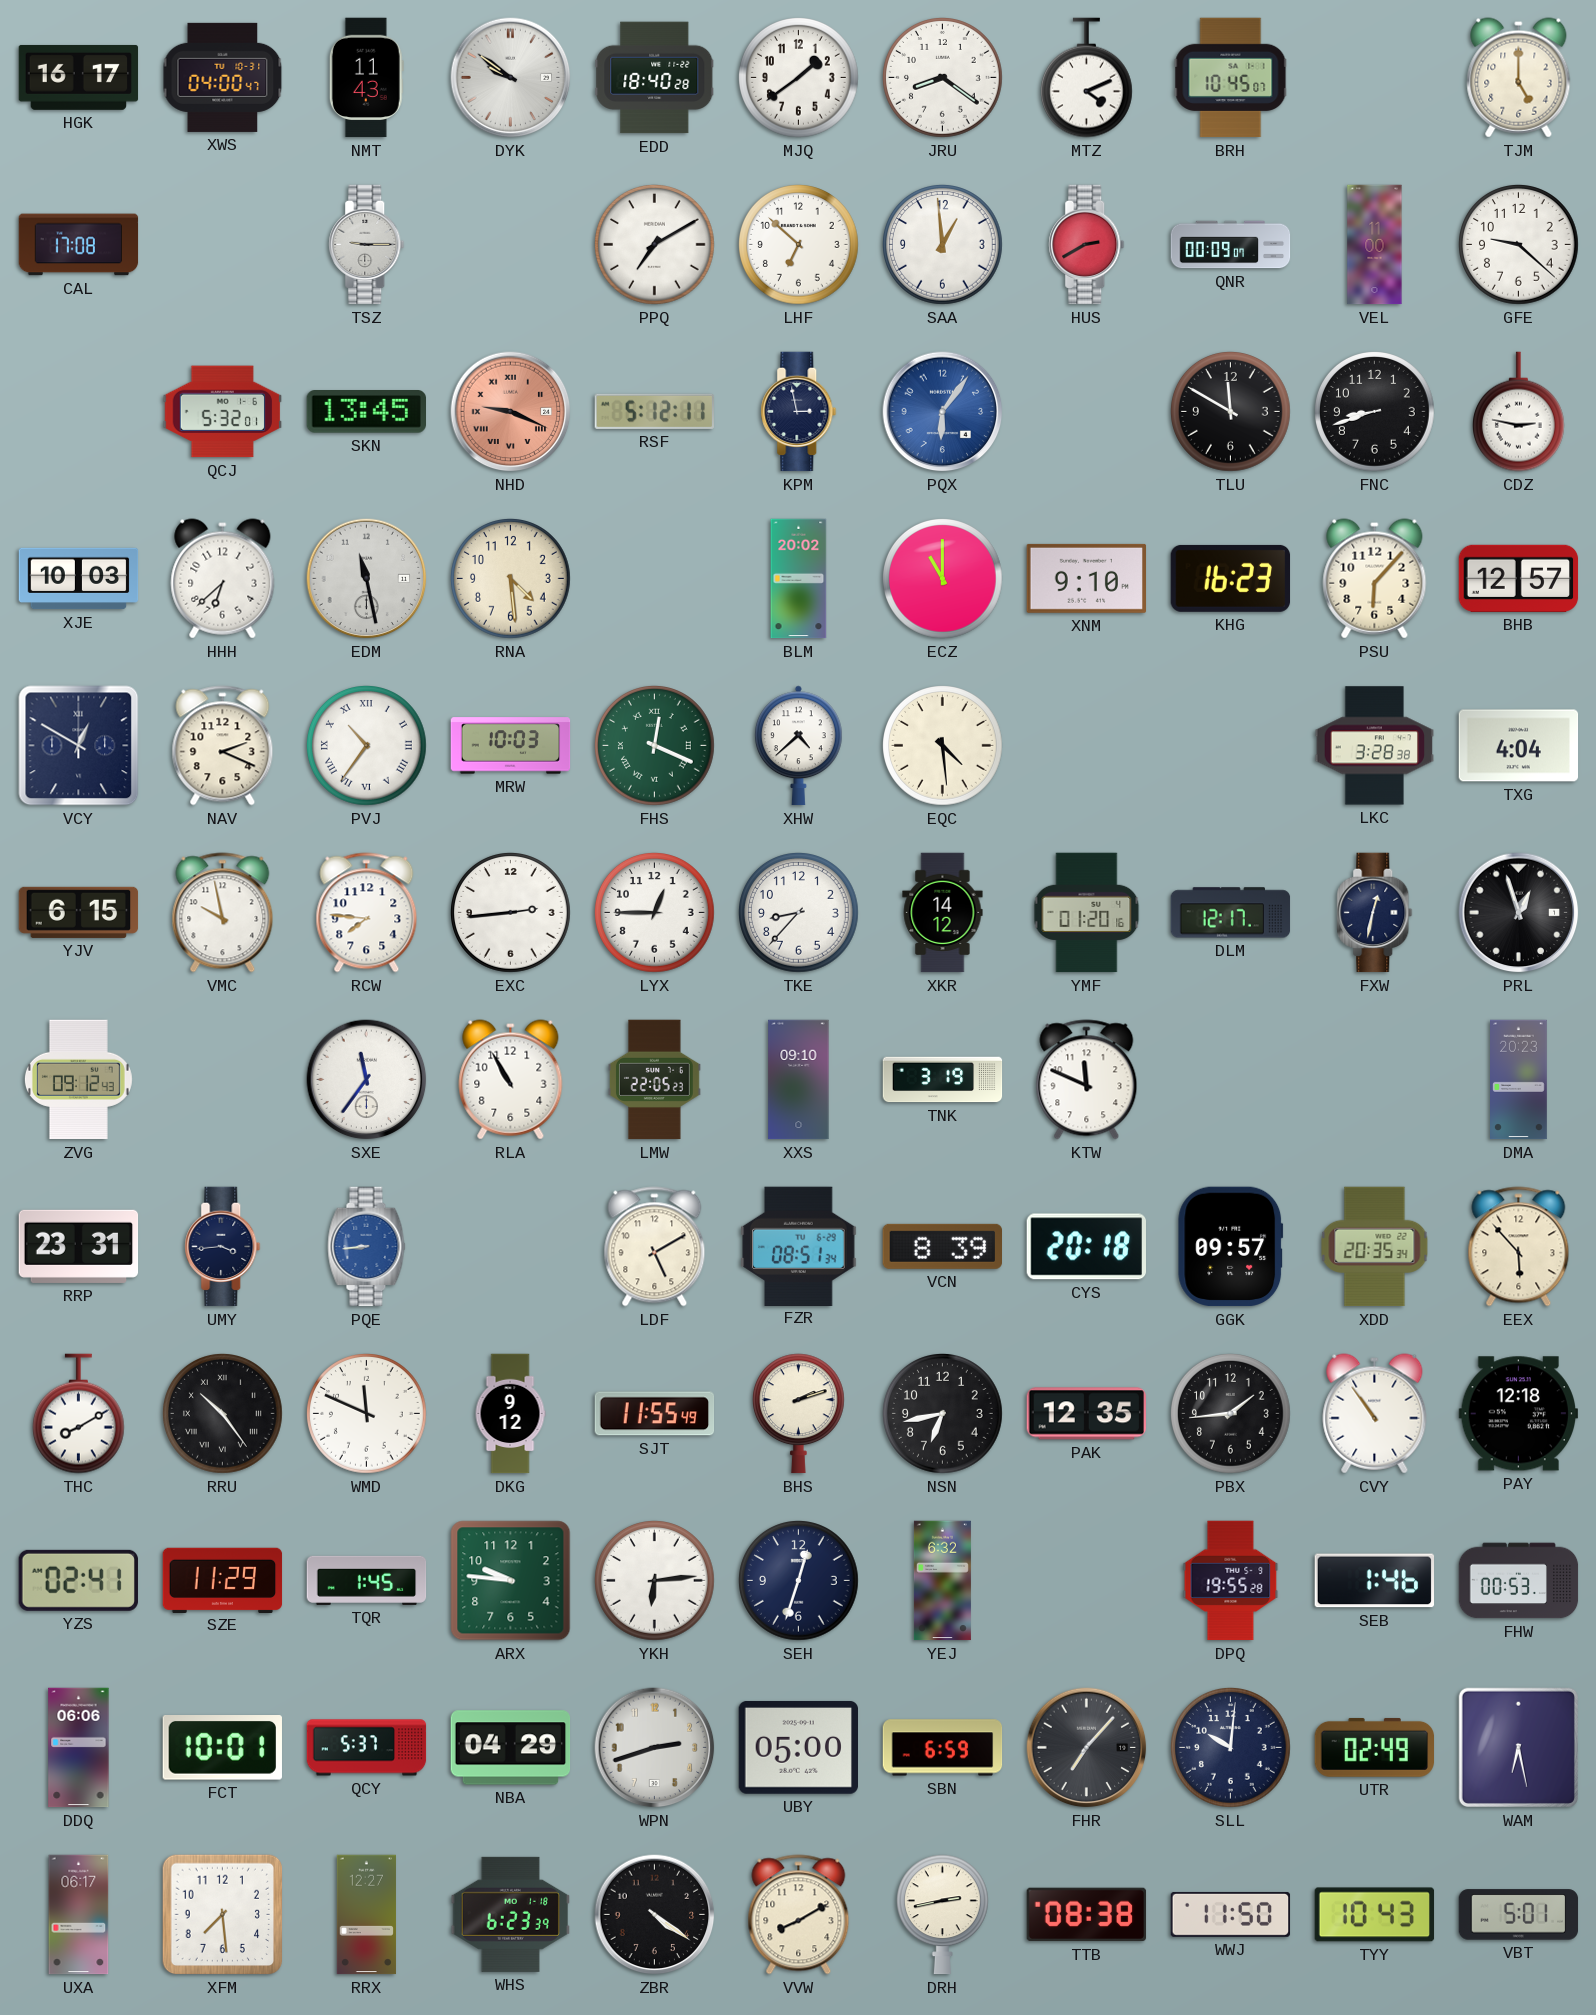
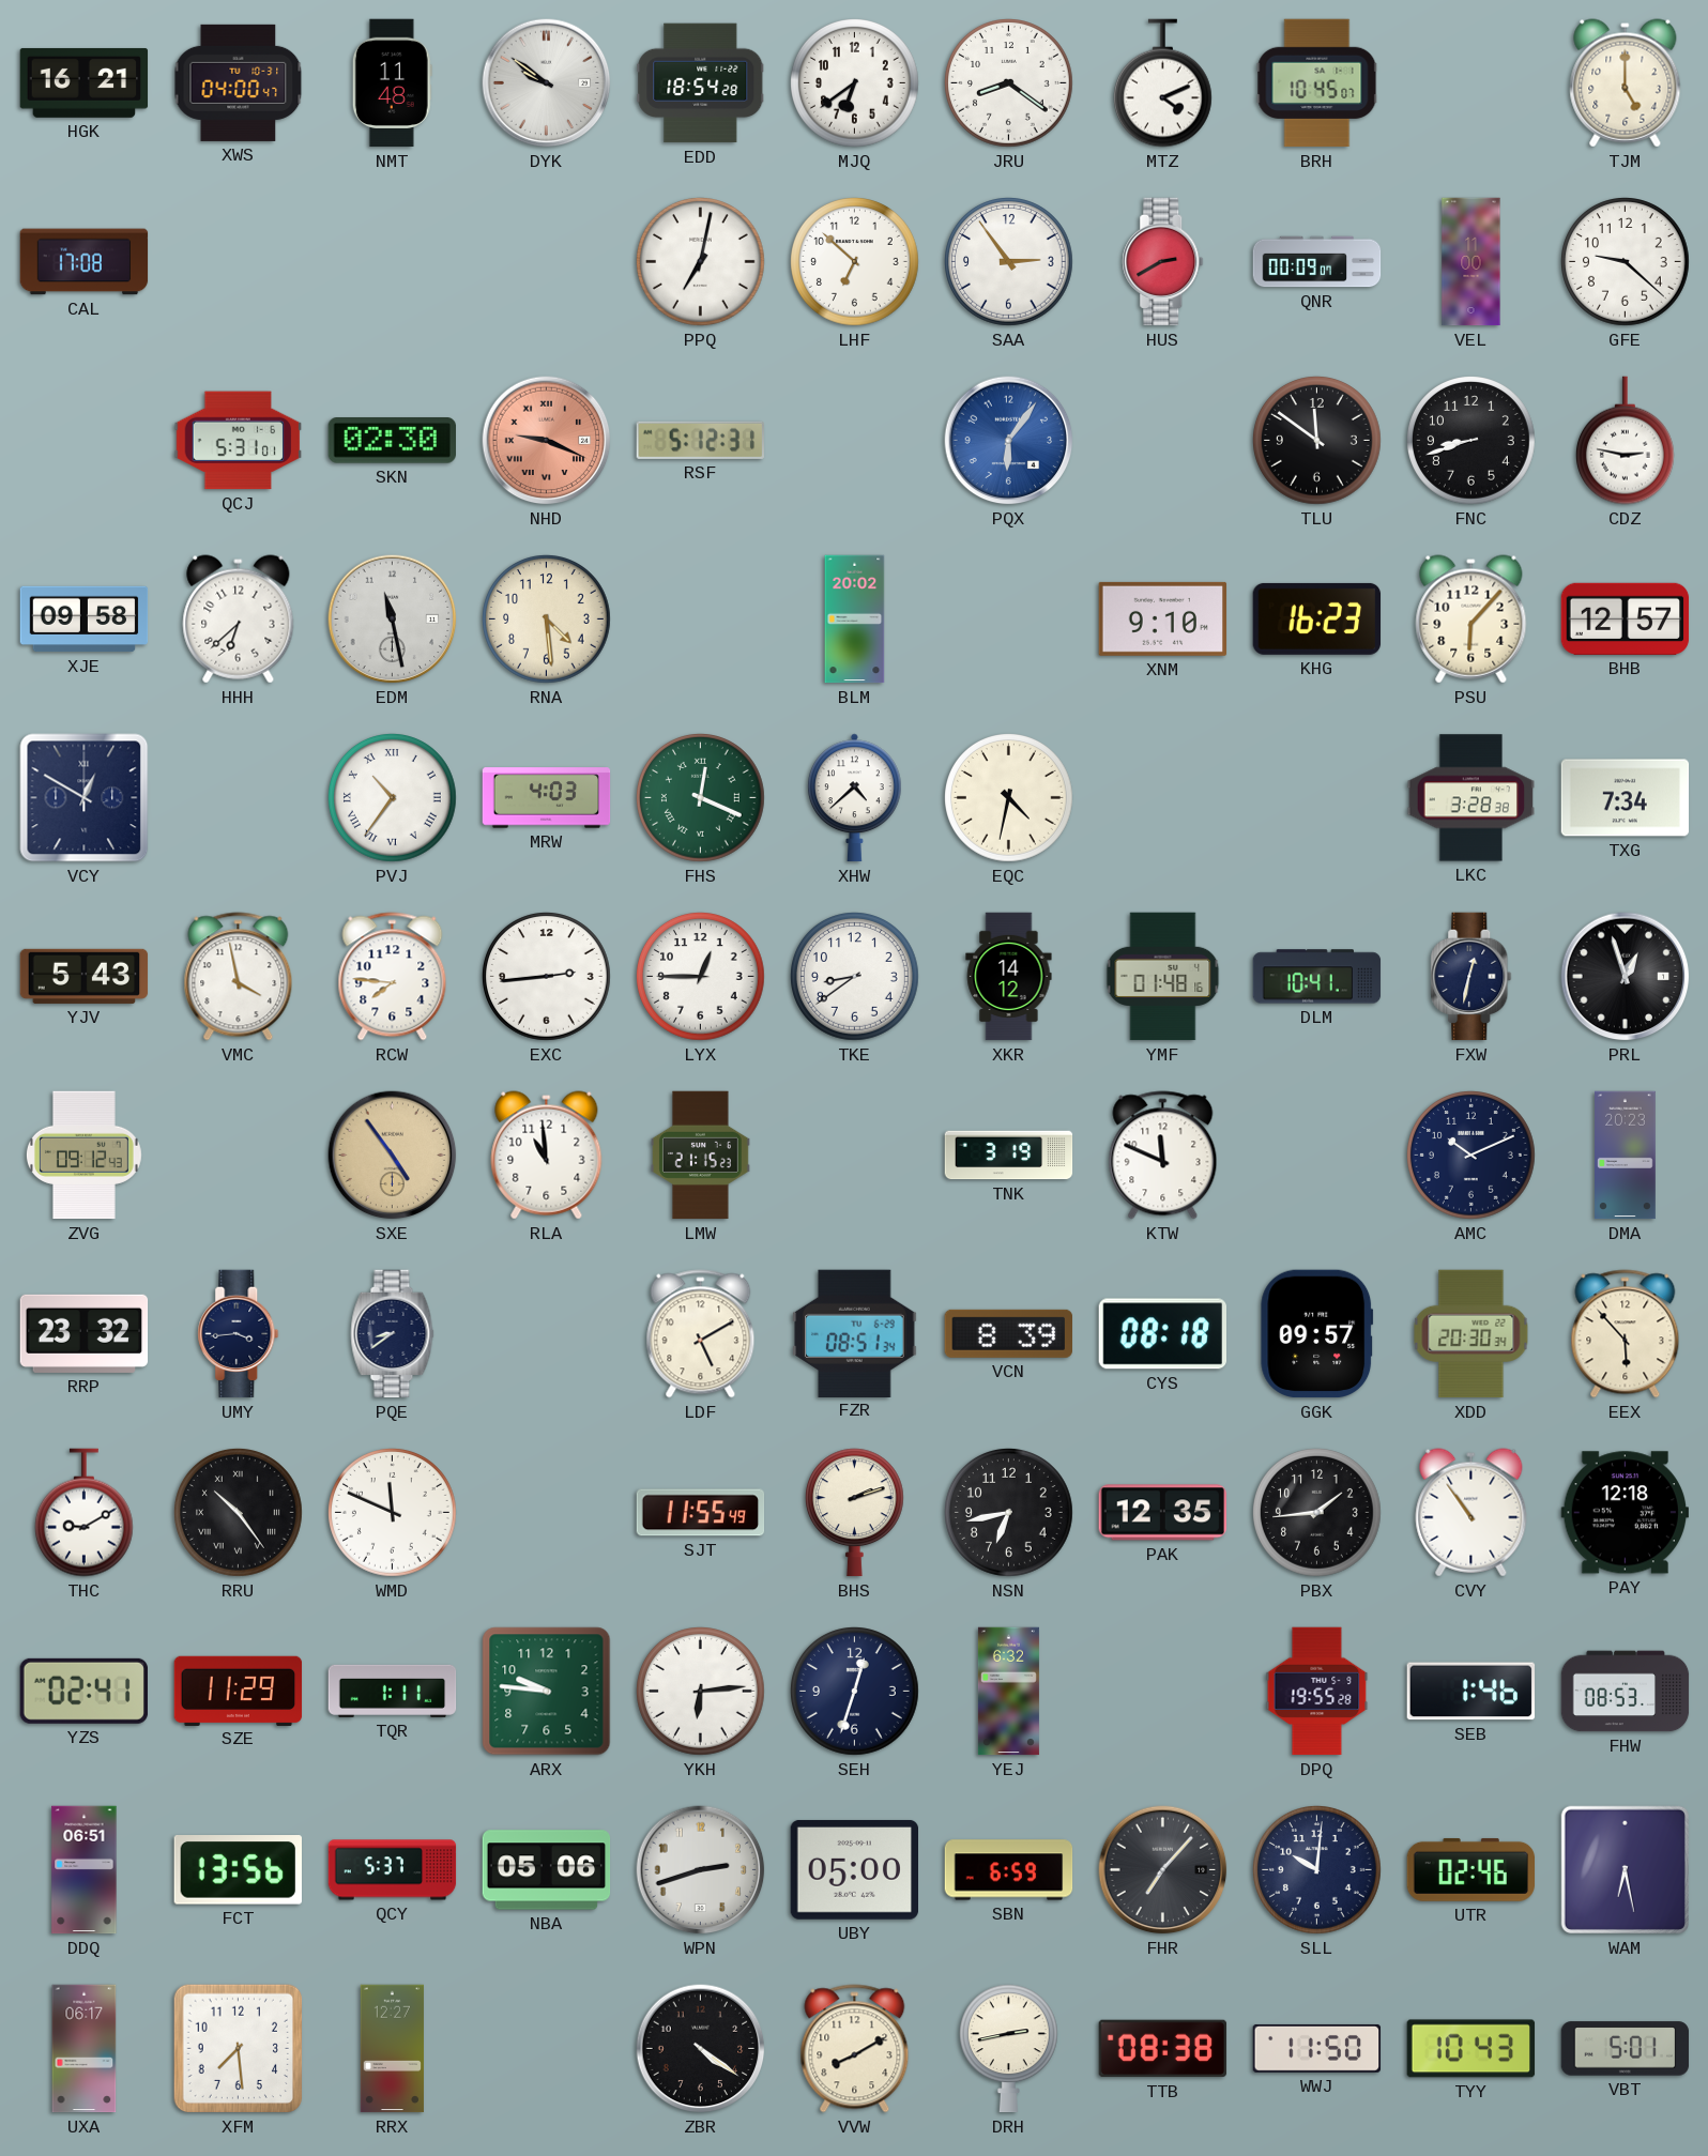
HGK: 16:17 -> 16:21
NMT: 11:43 -> 11:48
EDD: 18:40 -> 18:54
MJQ: 1:39 -> 6:39
TSZ: 9:15 -> none
PPQ: 7:10 -> 7:02
SAA: 12:59 -> 2:54
QCJ: 5:32 -> 5:31
SKN: 13:45 -> 02:30
RSF: 5:12:11 -> 5:12:31
KPM: 2:58 -> none
TLU: 11:50 -> 11:51
XJE: 10:03 -> 09:58
ECZ: 11:00 -> none
NAV: 2:19 -> none
MRW: 10:03 -> 4:03
EQC: 4:29 -> 4:32
TXG: 4:04 -> 7:34
YJV: 6:15 -> 5:43
VMC: 9:58 -> 3:58
TKE: 8:37 -> 8:39
YMF: 01:20 -> 01:48
DLM: 12:17 -> 10:41
SXE: 11:36 -> 4:54
SXE dial: white -> champagne
RLA: 10:55 -> 10:59
LMW: 22:05 -> 21:15
XXS: 09:10 -> none
AMC: none -> 10:11
RRP: 23:31 -> 23:32
PQE: 8:44 -> 8:39
PQE dial: blue -> navy
CYS: 20:18 -> 08:18
XDD: 20:35 -> 20:30
THC: 8:10 -> 9:10
DKG: 9:12 -> none
TQR: 1:45 -> 1:11
FHW: 00:53 -> 08:53
DDQ: 06:06 -> 06:51
FCT: 10:01 -> 13:56
NBA: 04:29 -> 05:06
UTR: 02:49 -> 02:46
WHS: 6:23 -> none
